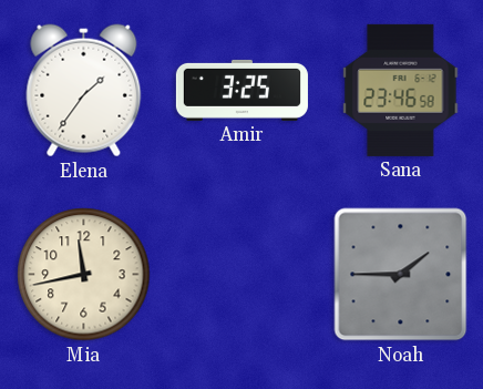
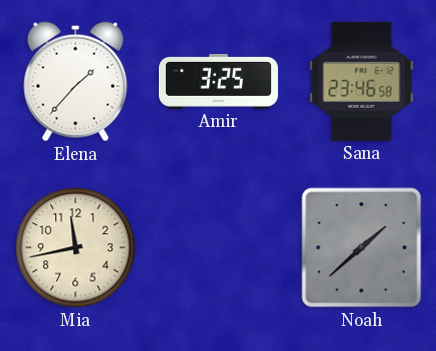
Elena: 1:36 -> 1:37
Noah: 1:45 -> 1:38
